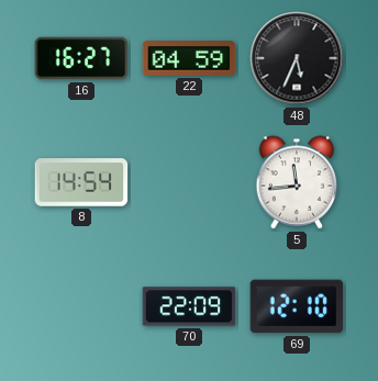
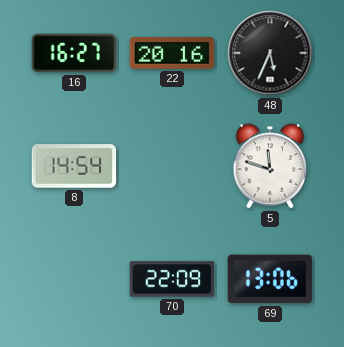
22: 04:59 -> 20:16
5: 11:44 -> 11:48
69: 12:10 -> 13:06
